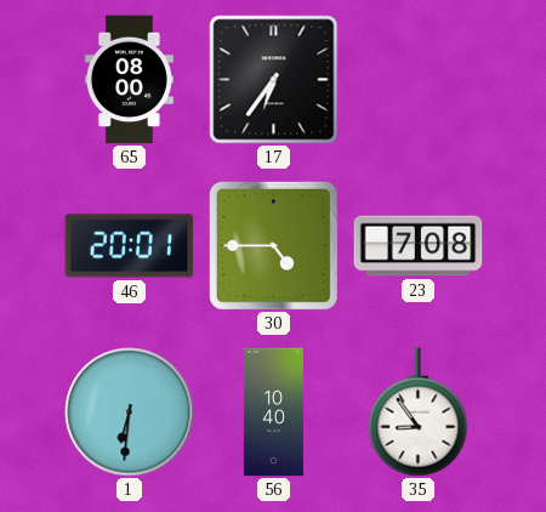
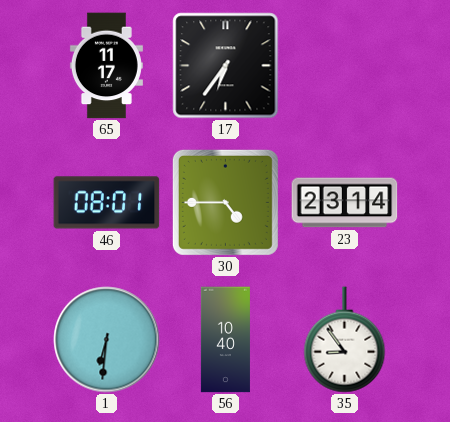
65: 08:00 -> 11:17
46: 20:01 -> 08:01
23: 7:08 -> 23:14
